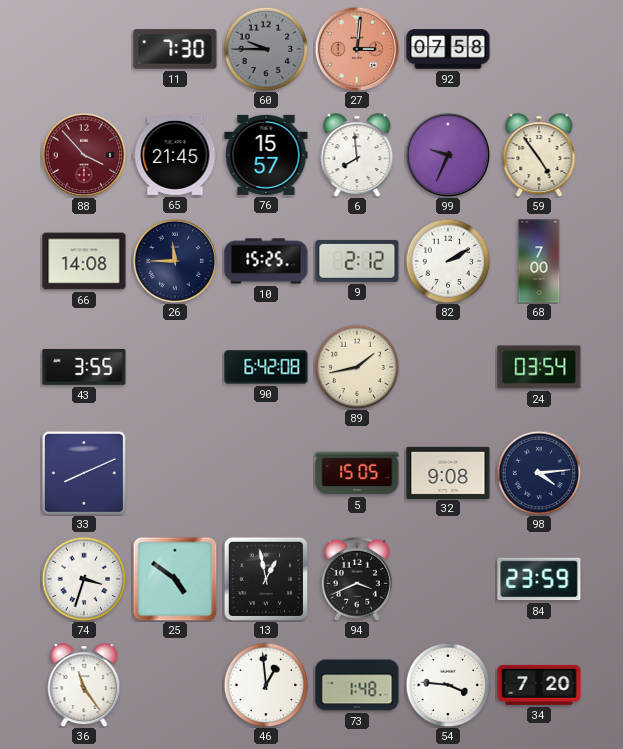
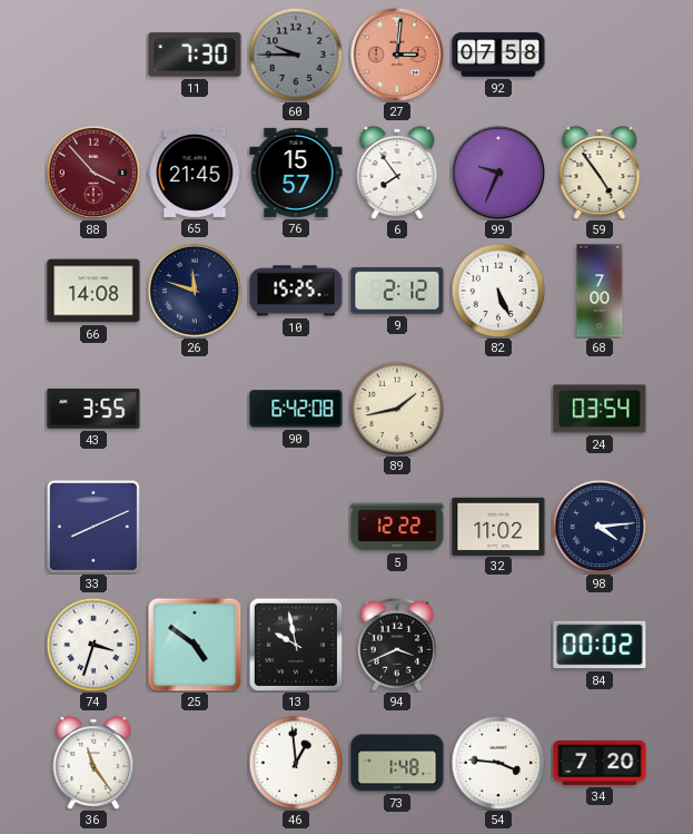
6: 7:59 -> 7:54
26: 11:45 -> 11:48
82: 2:10 -> 5:26
5: 15:05 -> 12:22
32: 9:08 -> 11:02
13: 12:58 -> 9:58
84: 23:59 -> 00:02
